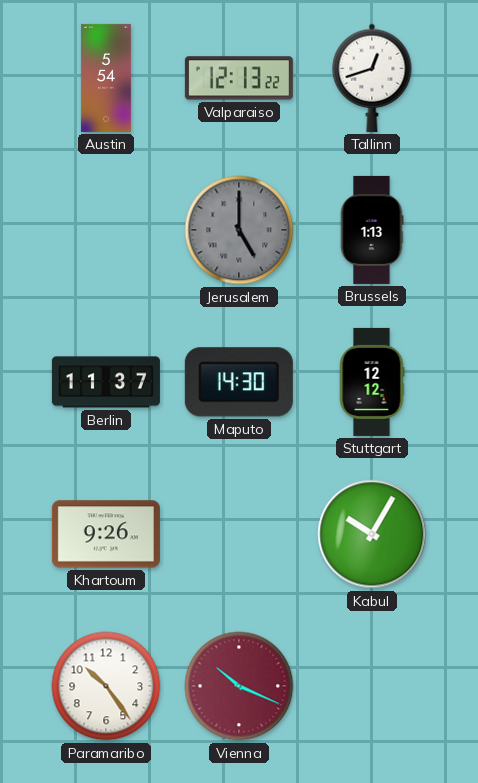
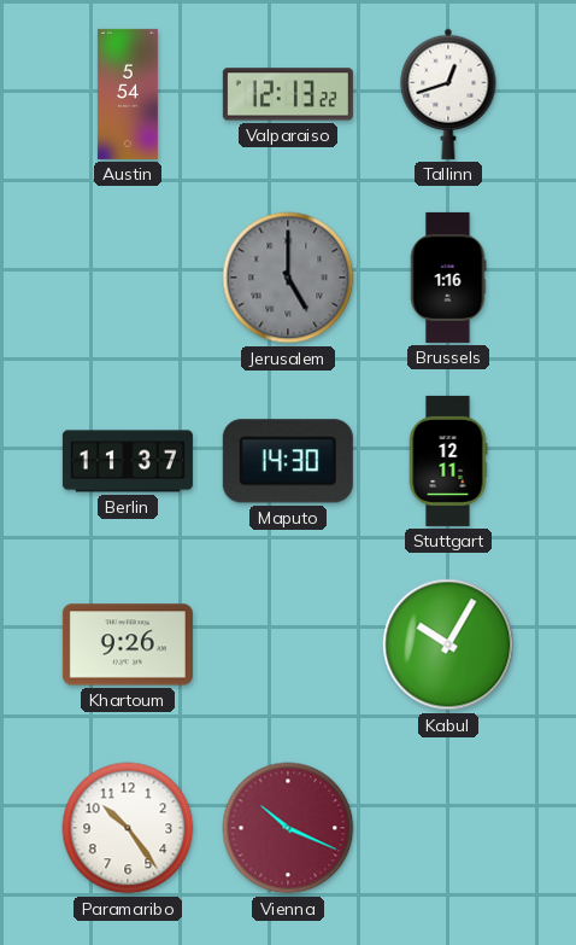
Brussels: 1:13 -> 1:16
Stuttgart: 12:12 -> 12:11
